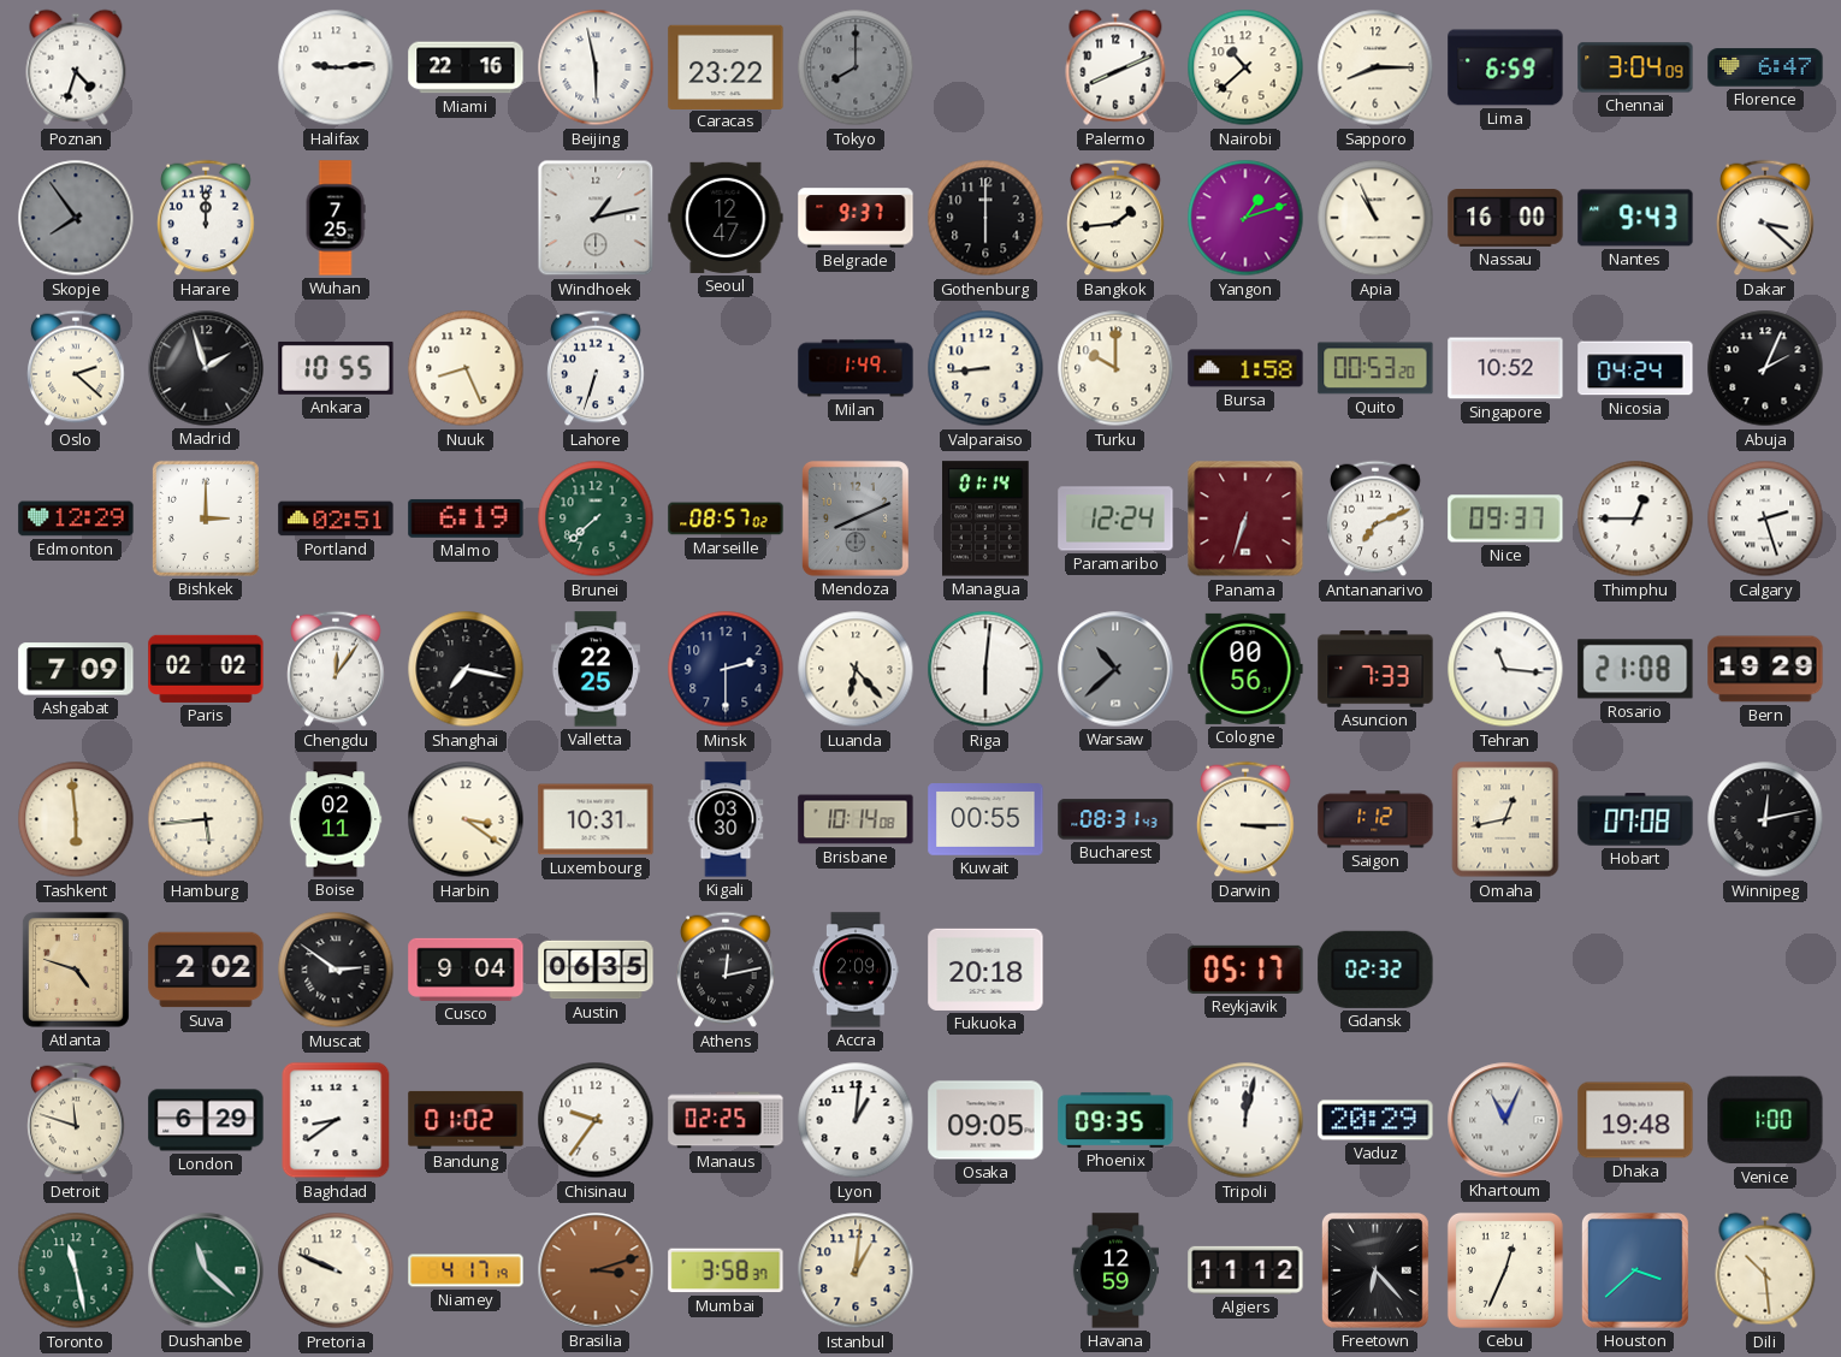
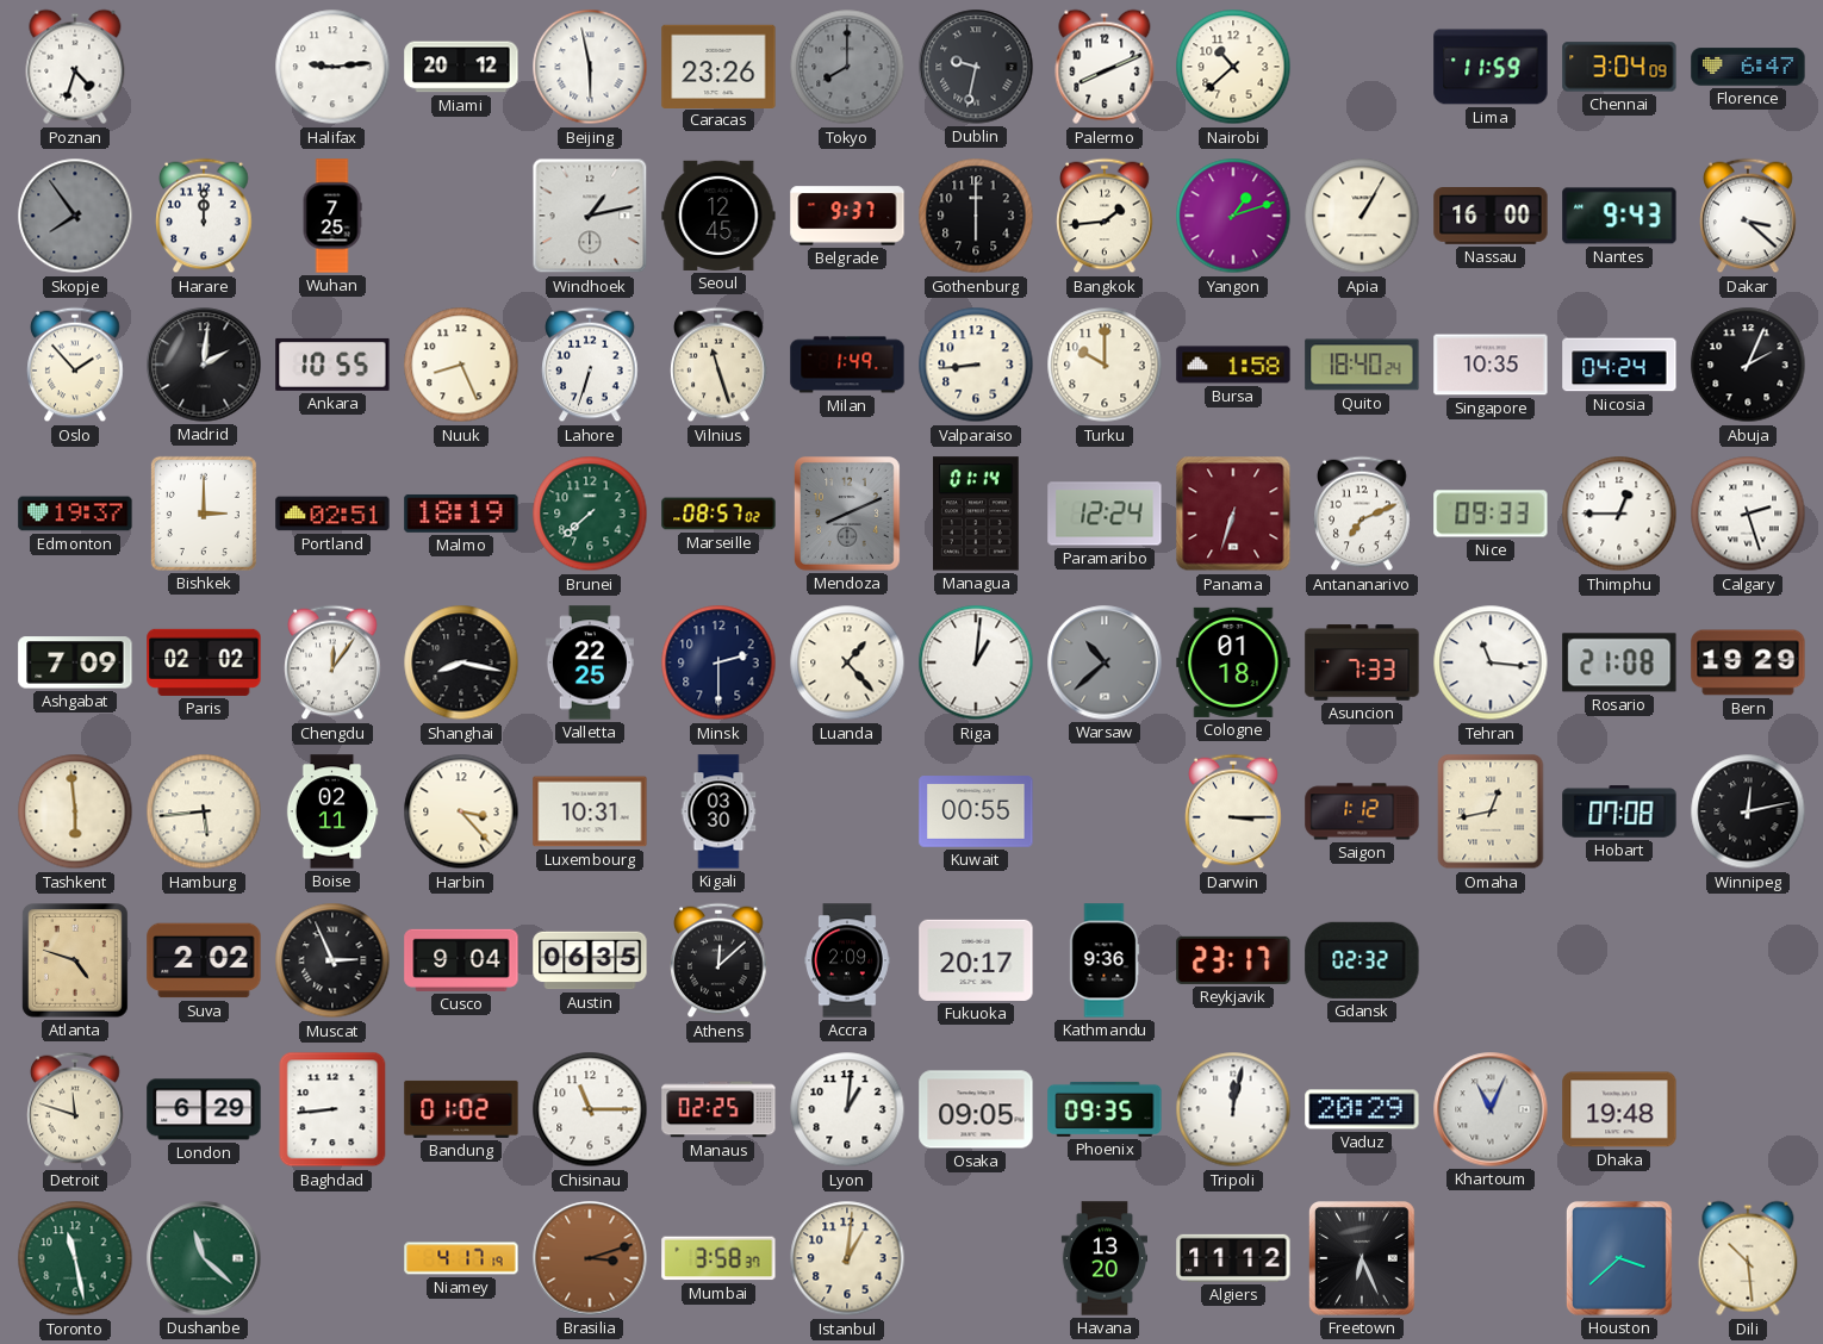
Miami: 22:16 -> 20:12
Caracas: 23:22 -> 23:26
Dublin: none -> 9:32
Sapporo: 8:15 -> none
Lima: 6:59 -> 11:59
Seoul: 12:47 -> 12:45
Apia: 10:56 -> 1:05
Oslo: 2:22 -> 1:53
Madrid: 1:57 -> 2:01
Vilnius: none -> 11:27
Quito: 00:53 -> 18:40
Singapore: 10:52 -> 10:35
Edmonton: 12:29 -> 19:37
Malmo: 6:19 -> 18:19
Nice: 09:37 -> 09:33
Shanghai: 7:17 -> 8:17
Luanda: 6:23 -> 1:23
Riga: 6:01 -> 1:01
Cologne: 00:56 -> 01:18
Harbin: 3:21 -> 3:23
Brisbane: 10:14 -> none
Bucharest: 08:31 -> none
Muscat: 2:51 -> 2:56
Athens: 12:13 -> 12:08
Fukuoka: 20:18 -> 20:17
Kathmandu: none -> 9:36
Reykjavik: 05:17 -> 23:17
Baghdad: 8:39 -> 8:44
Chisinau: 9:36 -> 11:15
Venice: 1:00 -> none
Pretoria: 9:49 -> none
Havana: 12:59 -> 13:20
Freetown: 6:23 -> 6:26
Cebu: 12:34 -> none
